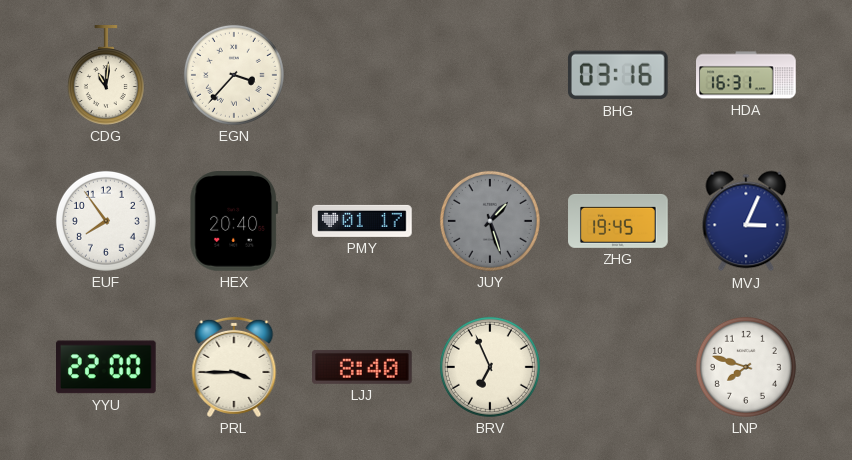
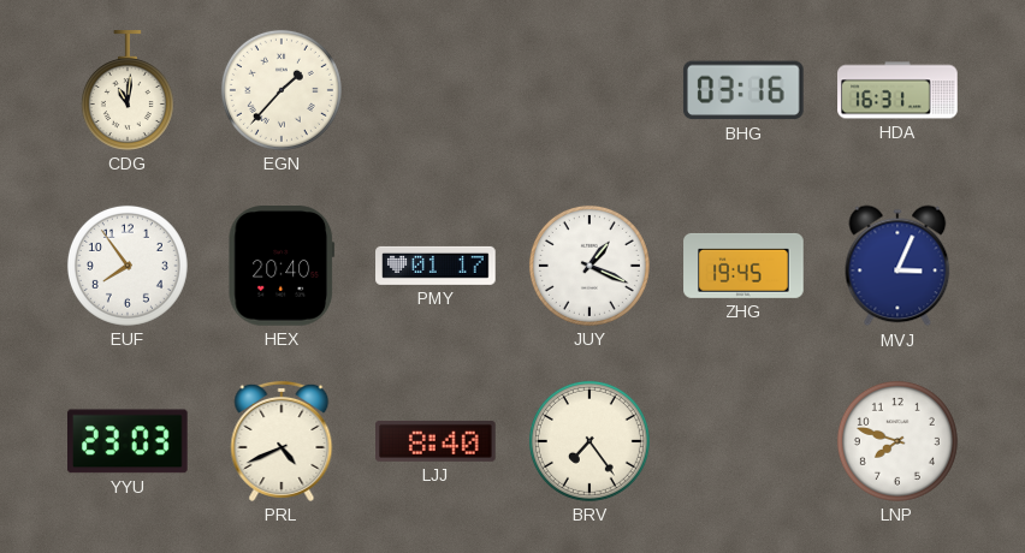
EGN: 3:37 -> 1:37
JUY: 1:27 -> 1:19
JUY dial: grey -> white
YYU: 22:00 -> 23:03
PRL: 3:45 -> 4:41
BRV: 6:56 -> 7:24
